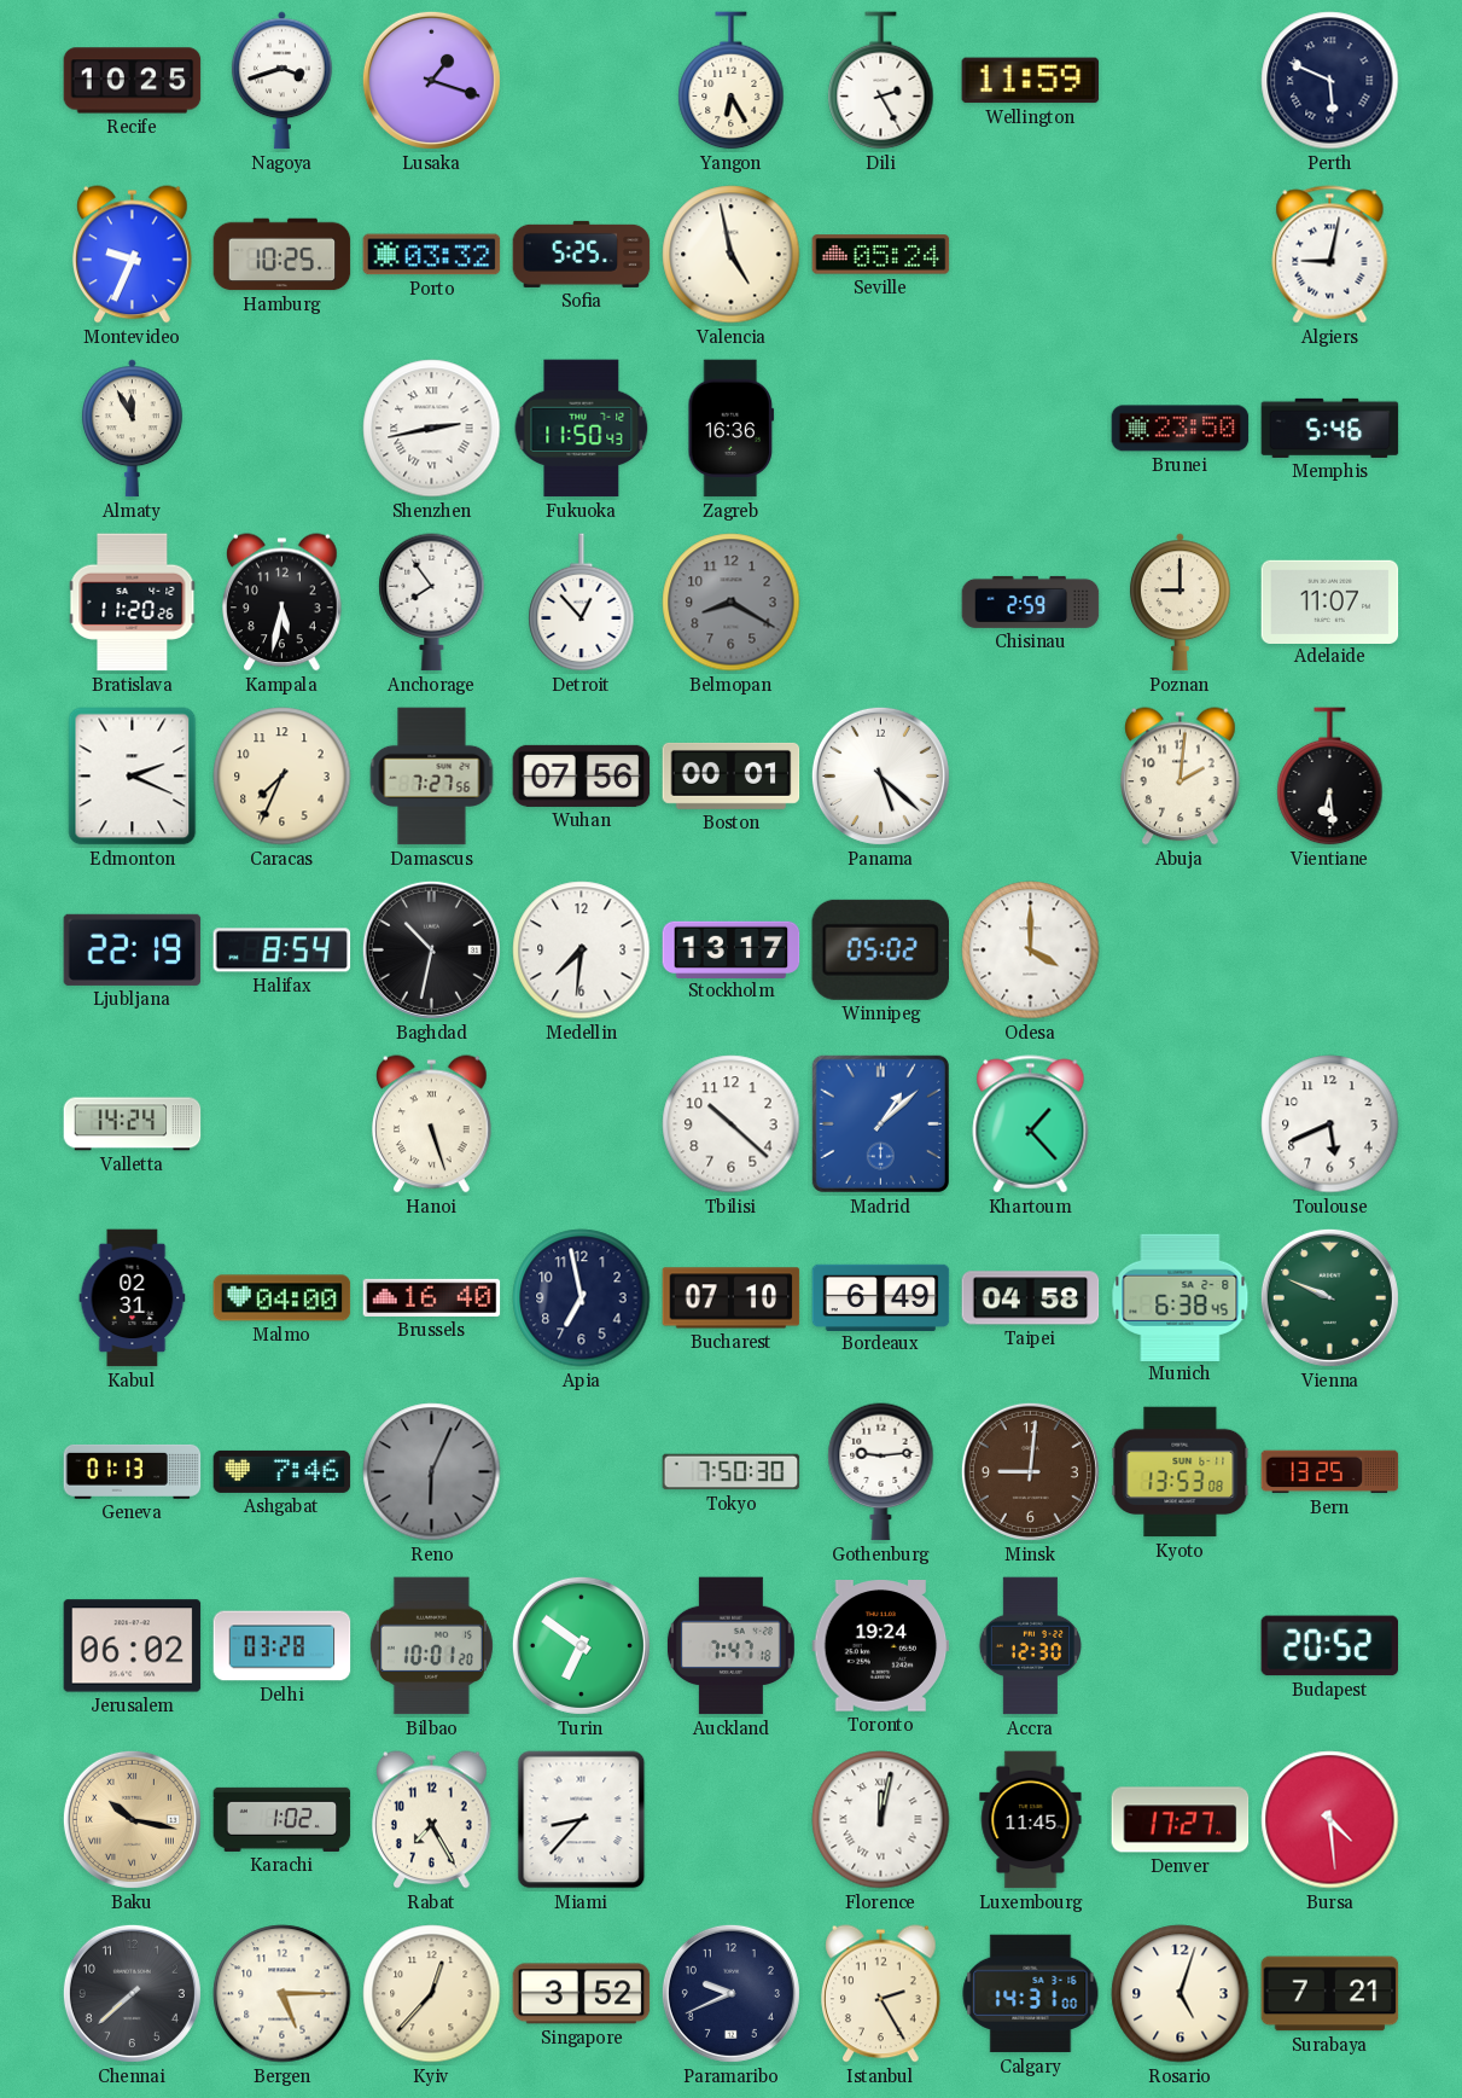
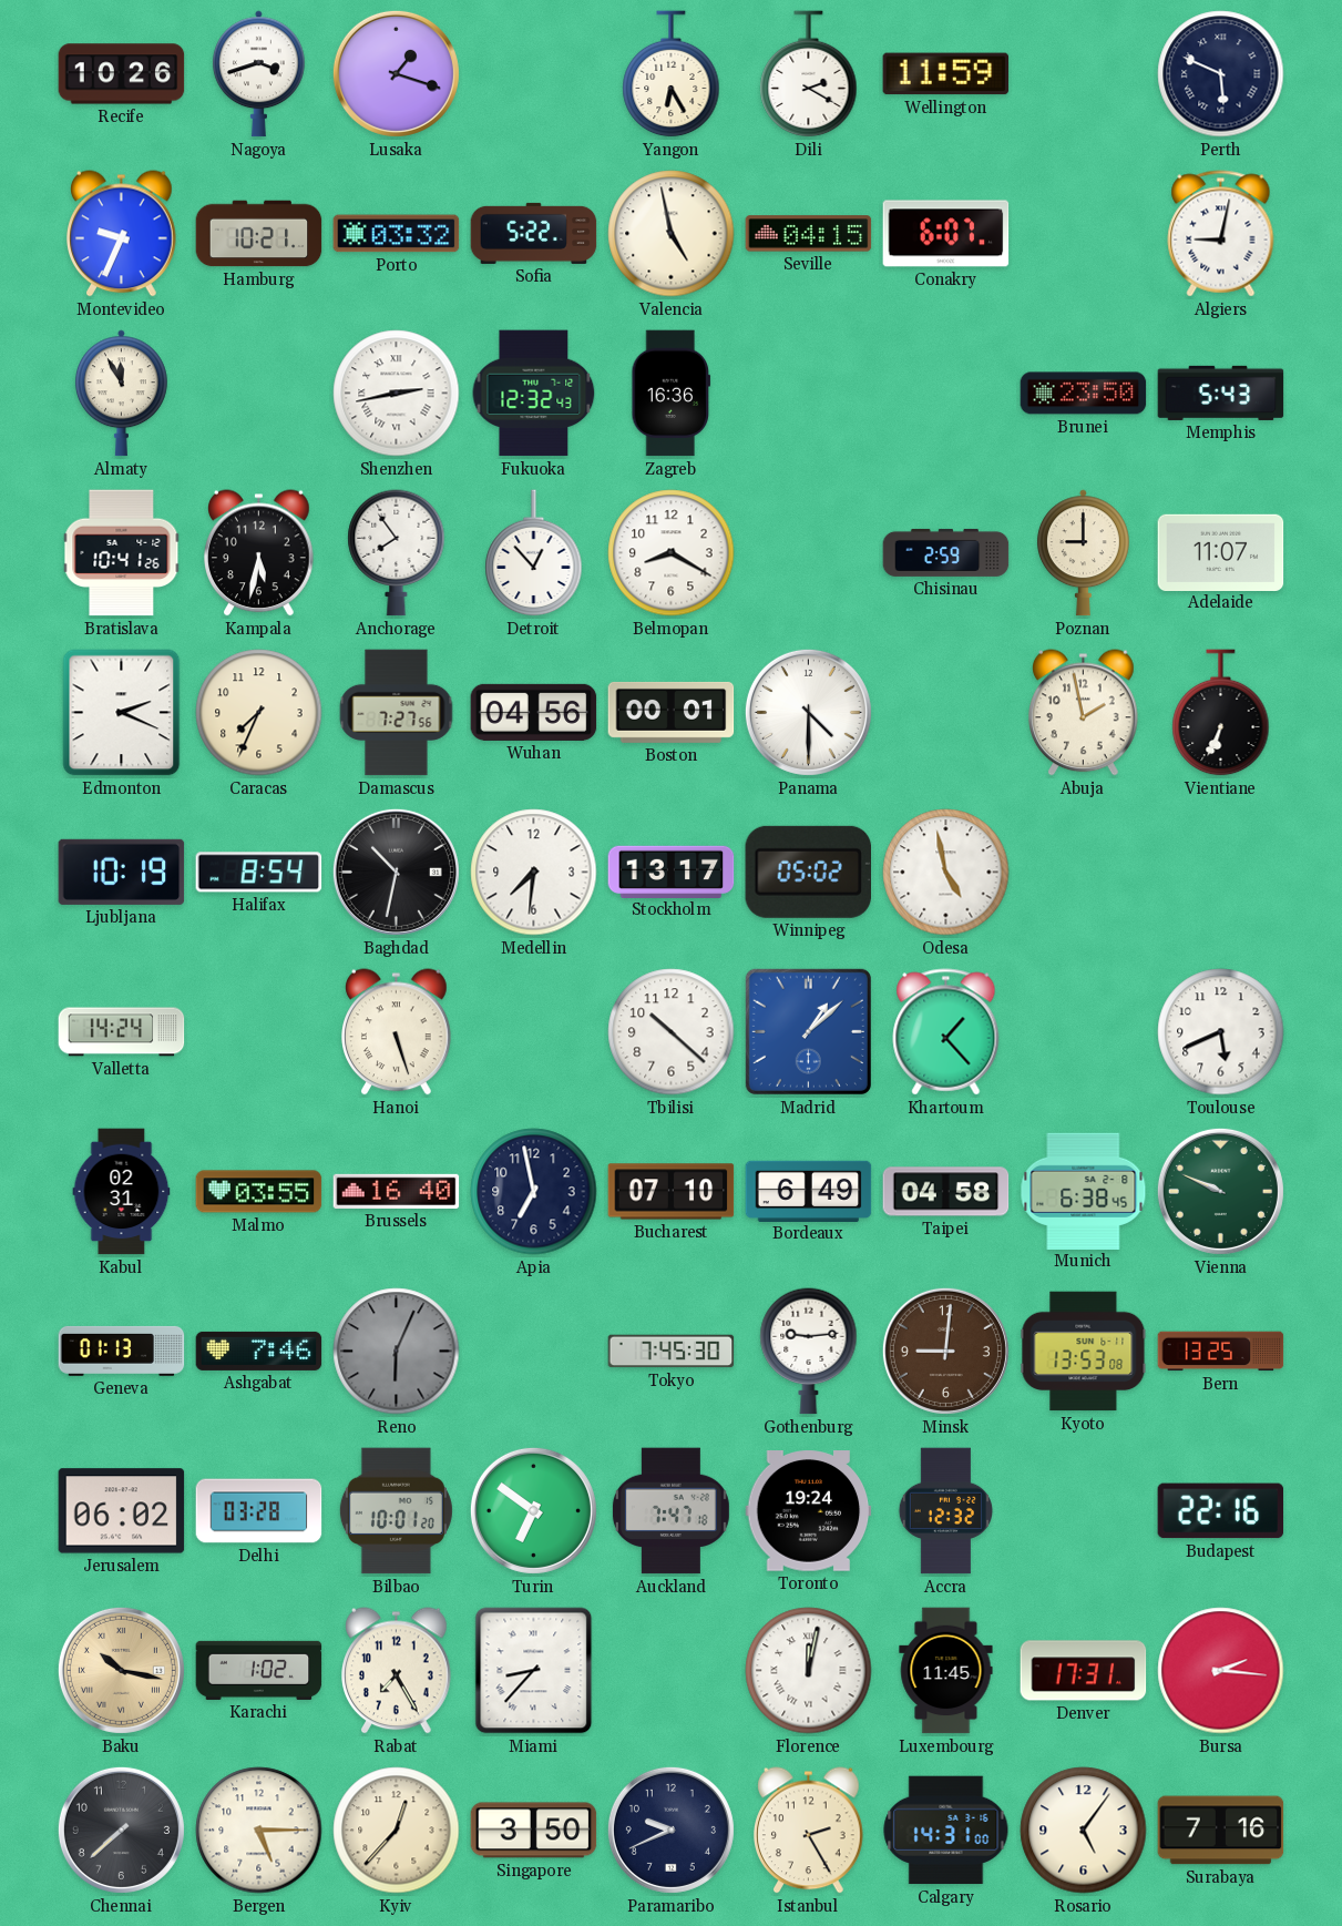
Recife: 10:25 -> 10:26
Dili: 2:25 -> 2:20
Hamburg: 10:25 -> 10:21
Sofia: 5:25 -> 5:22
Seville: 05:24 -> 04:15
Conakry: none -> 6:07
Fukuoka: 11:50 -> 12:32
Memphis: 5:46 -> 5:43
Bratislava: 11:20 -> 10:41
Belmopan dial: grey -> white
Wuhan: 07:56 -> 04:56
Panama: 5:22 -> 4:30
Abuja: 2:01 -> 1:58
Vientiane: 6:29 -> 6:34
Ljubljana: 22:19 -> 10:19
Odesa: 4:00 -> 4:58
Malmo: 04:00 -> 03:55
Tokyo: 7:50 -> 7:45
Accra: 12:30 -> 12:32
Budapest: 20:52 -> 22:16
Denver: 17:27 -> 17:31
Bursa: 4:29 -> 2:16
Singapore: 3:52 -> 3:50
Rosario: 5:03 -> 5:06
Surabaya: 7:21 -> 7:16
